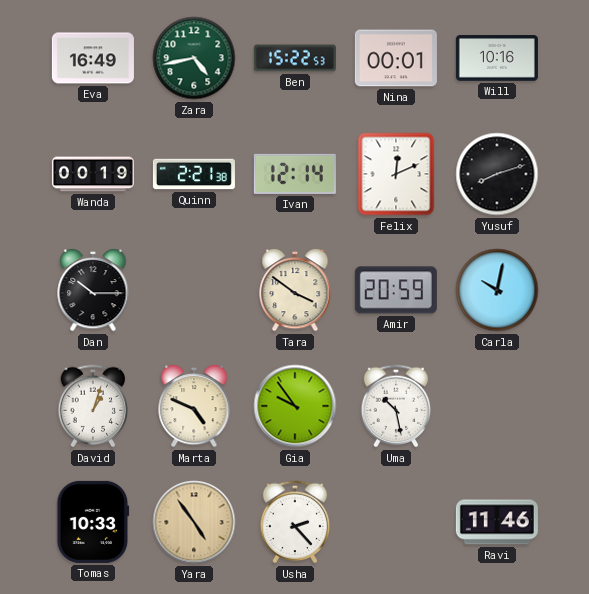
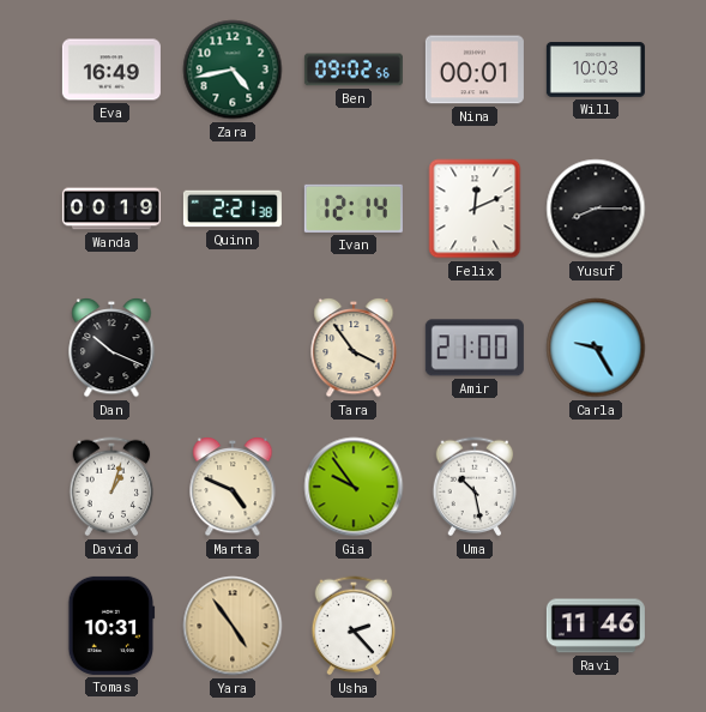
Ben: 15:22 -> 09:02
Will: 10:16 -> 10:03
Yusuf: 8:12 -> 8:15
Dan: 10:15 -> 10:19
Tara: 3:51 -> 3:54
Amir: 20:59 -> 21:00
Carla: 10:02 -> 9:25
Tomas: 10:33 -> 10:31
